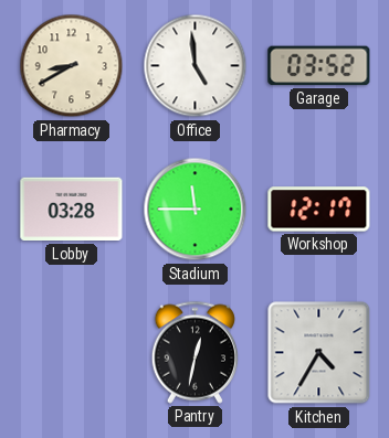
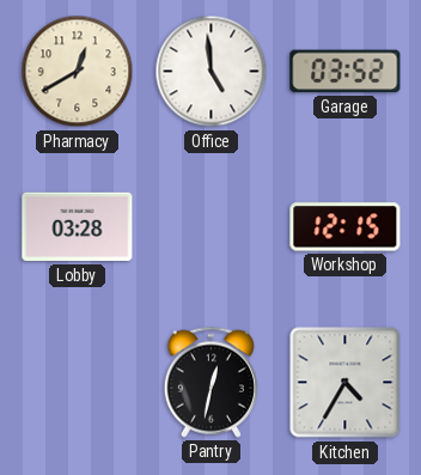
Pharmacy: 8:40 -> 12:40
Stadium: 11:45 -> none
Workshop: 12:17 -> 12:15
